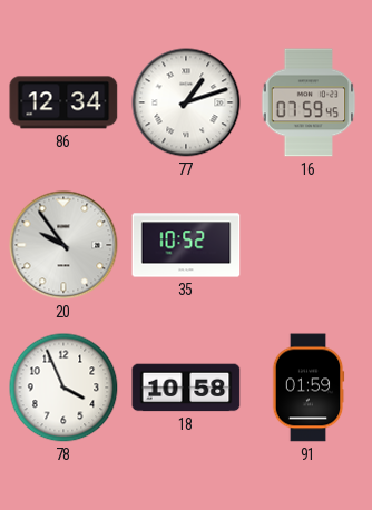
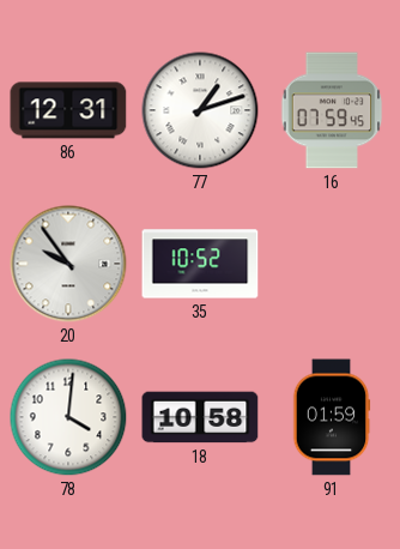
86: 12:34 -> 12:31
78: 3:56 -> 4:01
